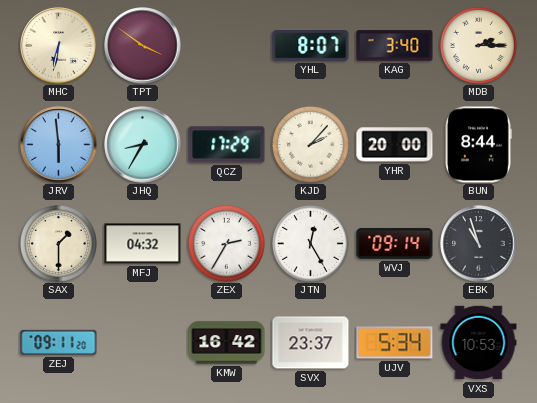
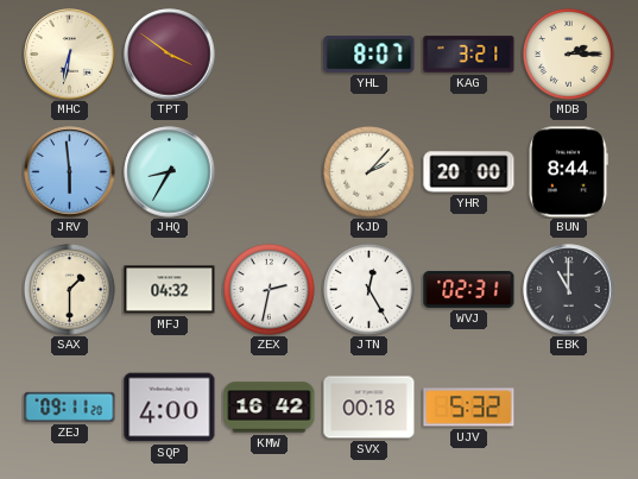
KAG: 3:40 -> 3:21
QCZ: 17:29 -> none
ZEX: 2:35 -> 2:32
WVJ: 09:14 -> 02:31
EBK: 10:57 -> 11:00
SQP: none -> 4:00
SVX: 23:37 -> 00:18
UJV: 5:34 -> 5:32
VXS: 10:53 -> none
